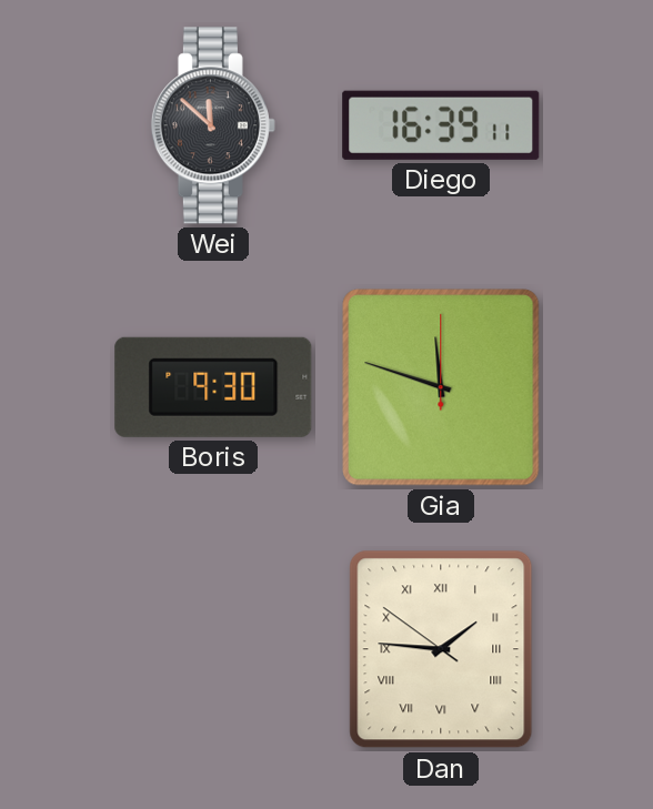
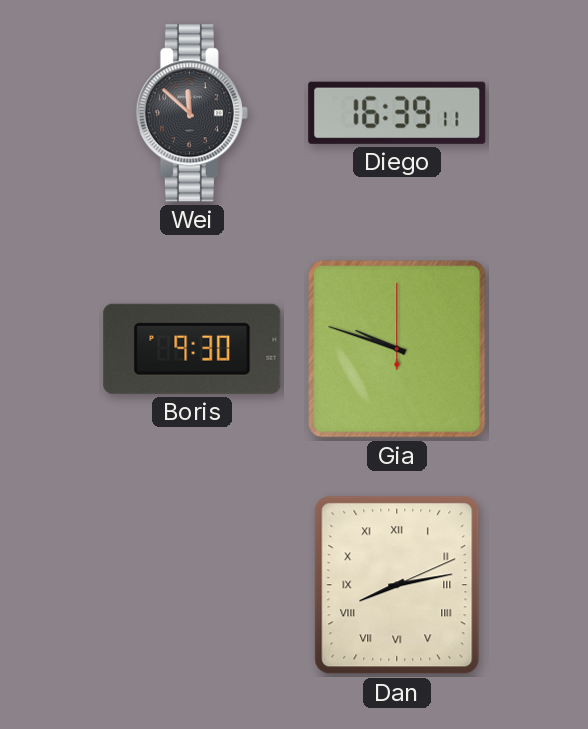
Gia: 11:48 -> 9:48
Dan: 1:45 -> 8:13
